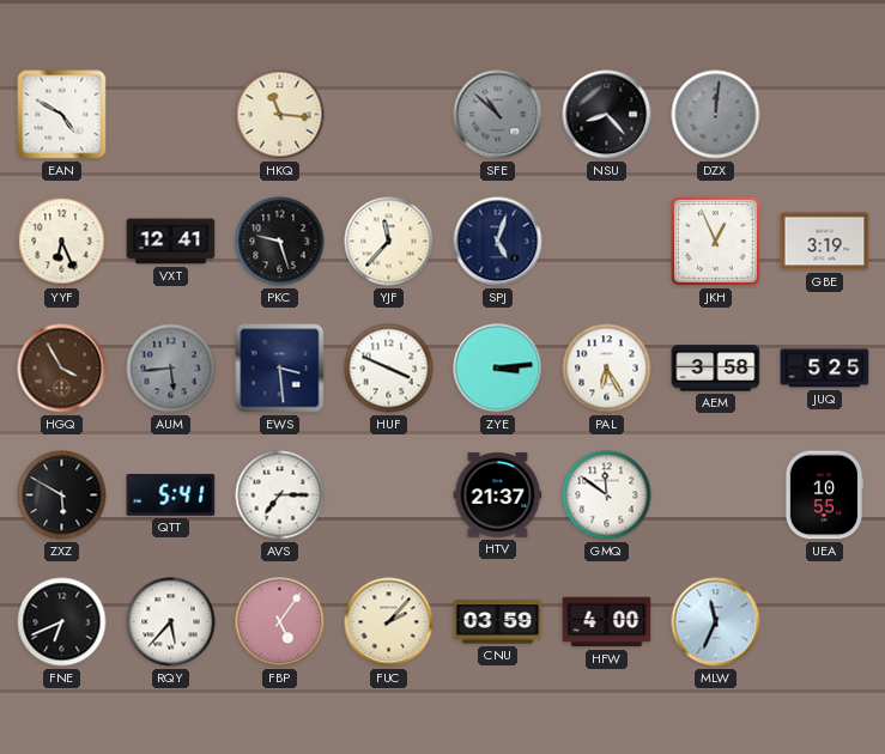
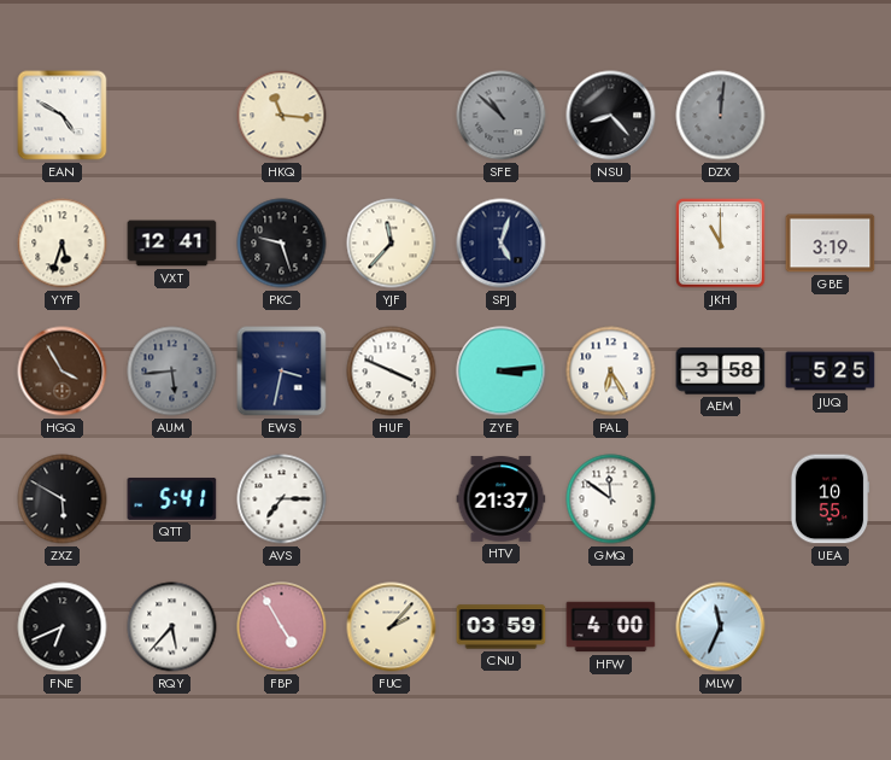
YYF: 6:26 -> 5:33
JKH: 12:56 -> 11:00
EWS: 3:29 -> 3:32
FBP: 5:06 -> 4:55
